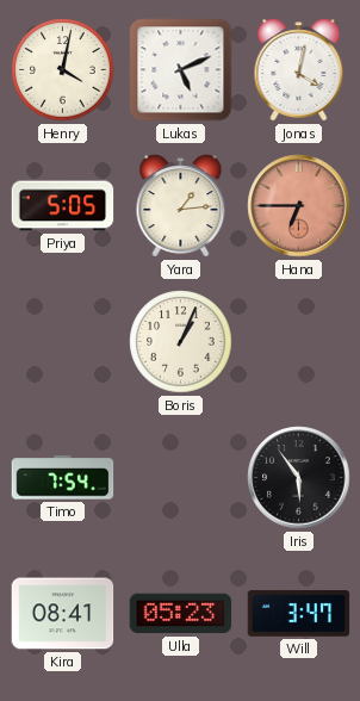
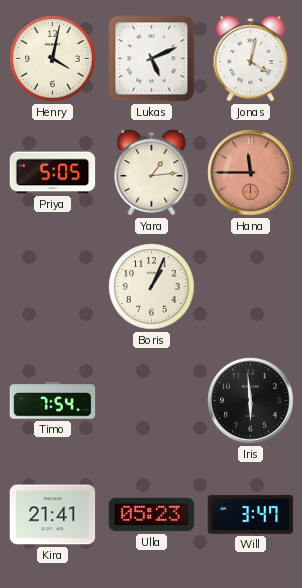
Hana: 6:45 -> 11:45
Iris: 5:54 -> 5:59
Kira: 08:41 -> 21:41
